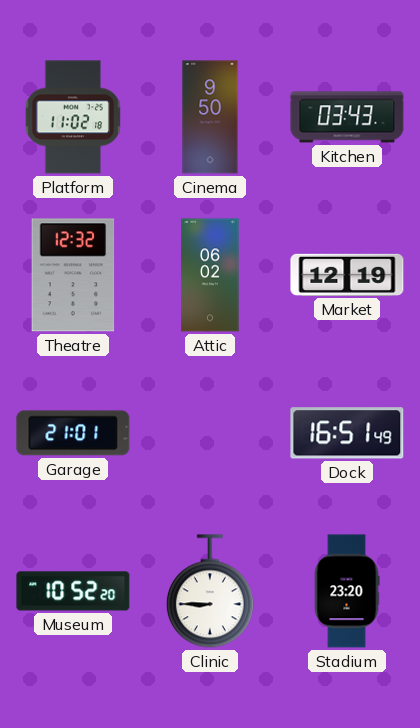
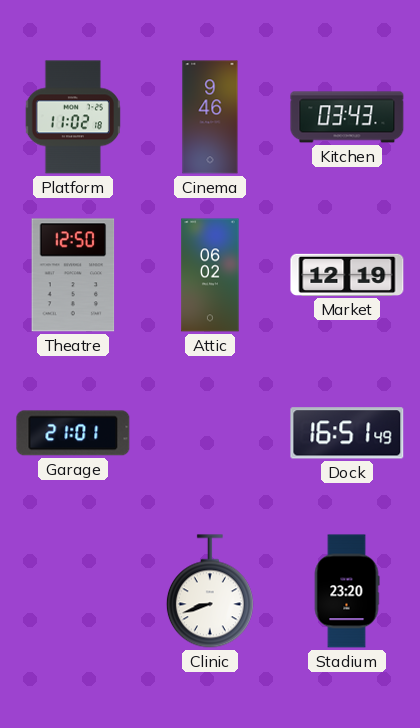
Cinema: 9:50 -> 9:46
Theatre: 12:32 -> 12:50
Museum: 10:52 -> none
Clinic: 8:45 -> 8:42
